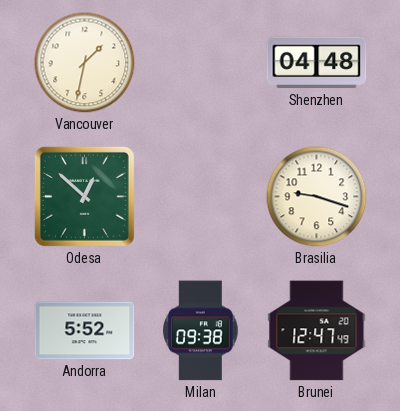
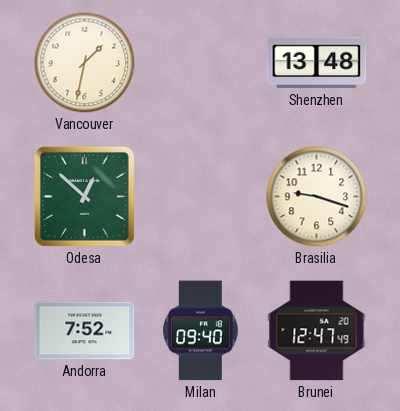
Shenzhen: 04:48 -> 13:48
Andorra: 5:52 -> 7:52
Milan: 09:38 -> 09:40
